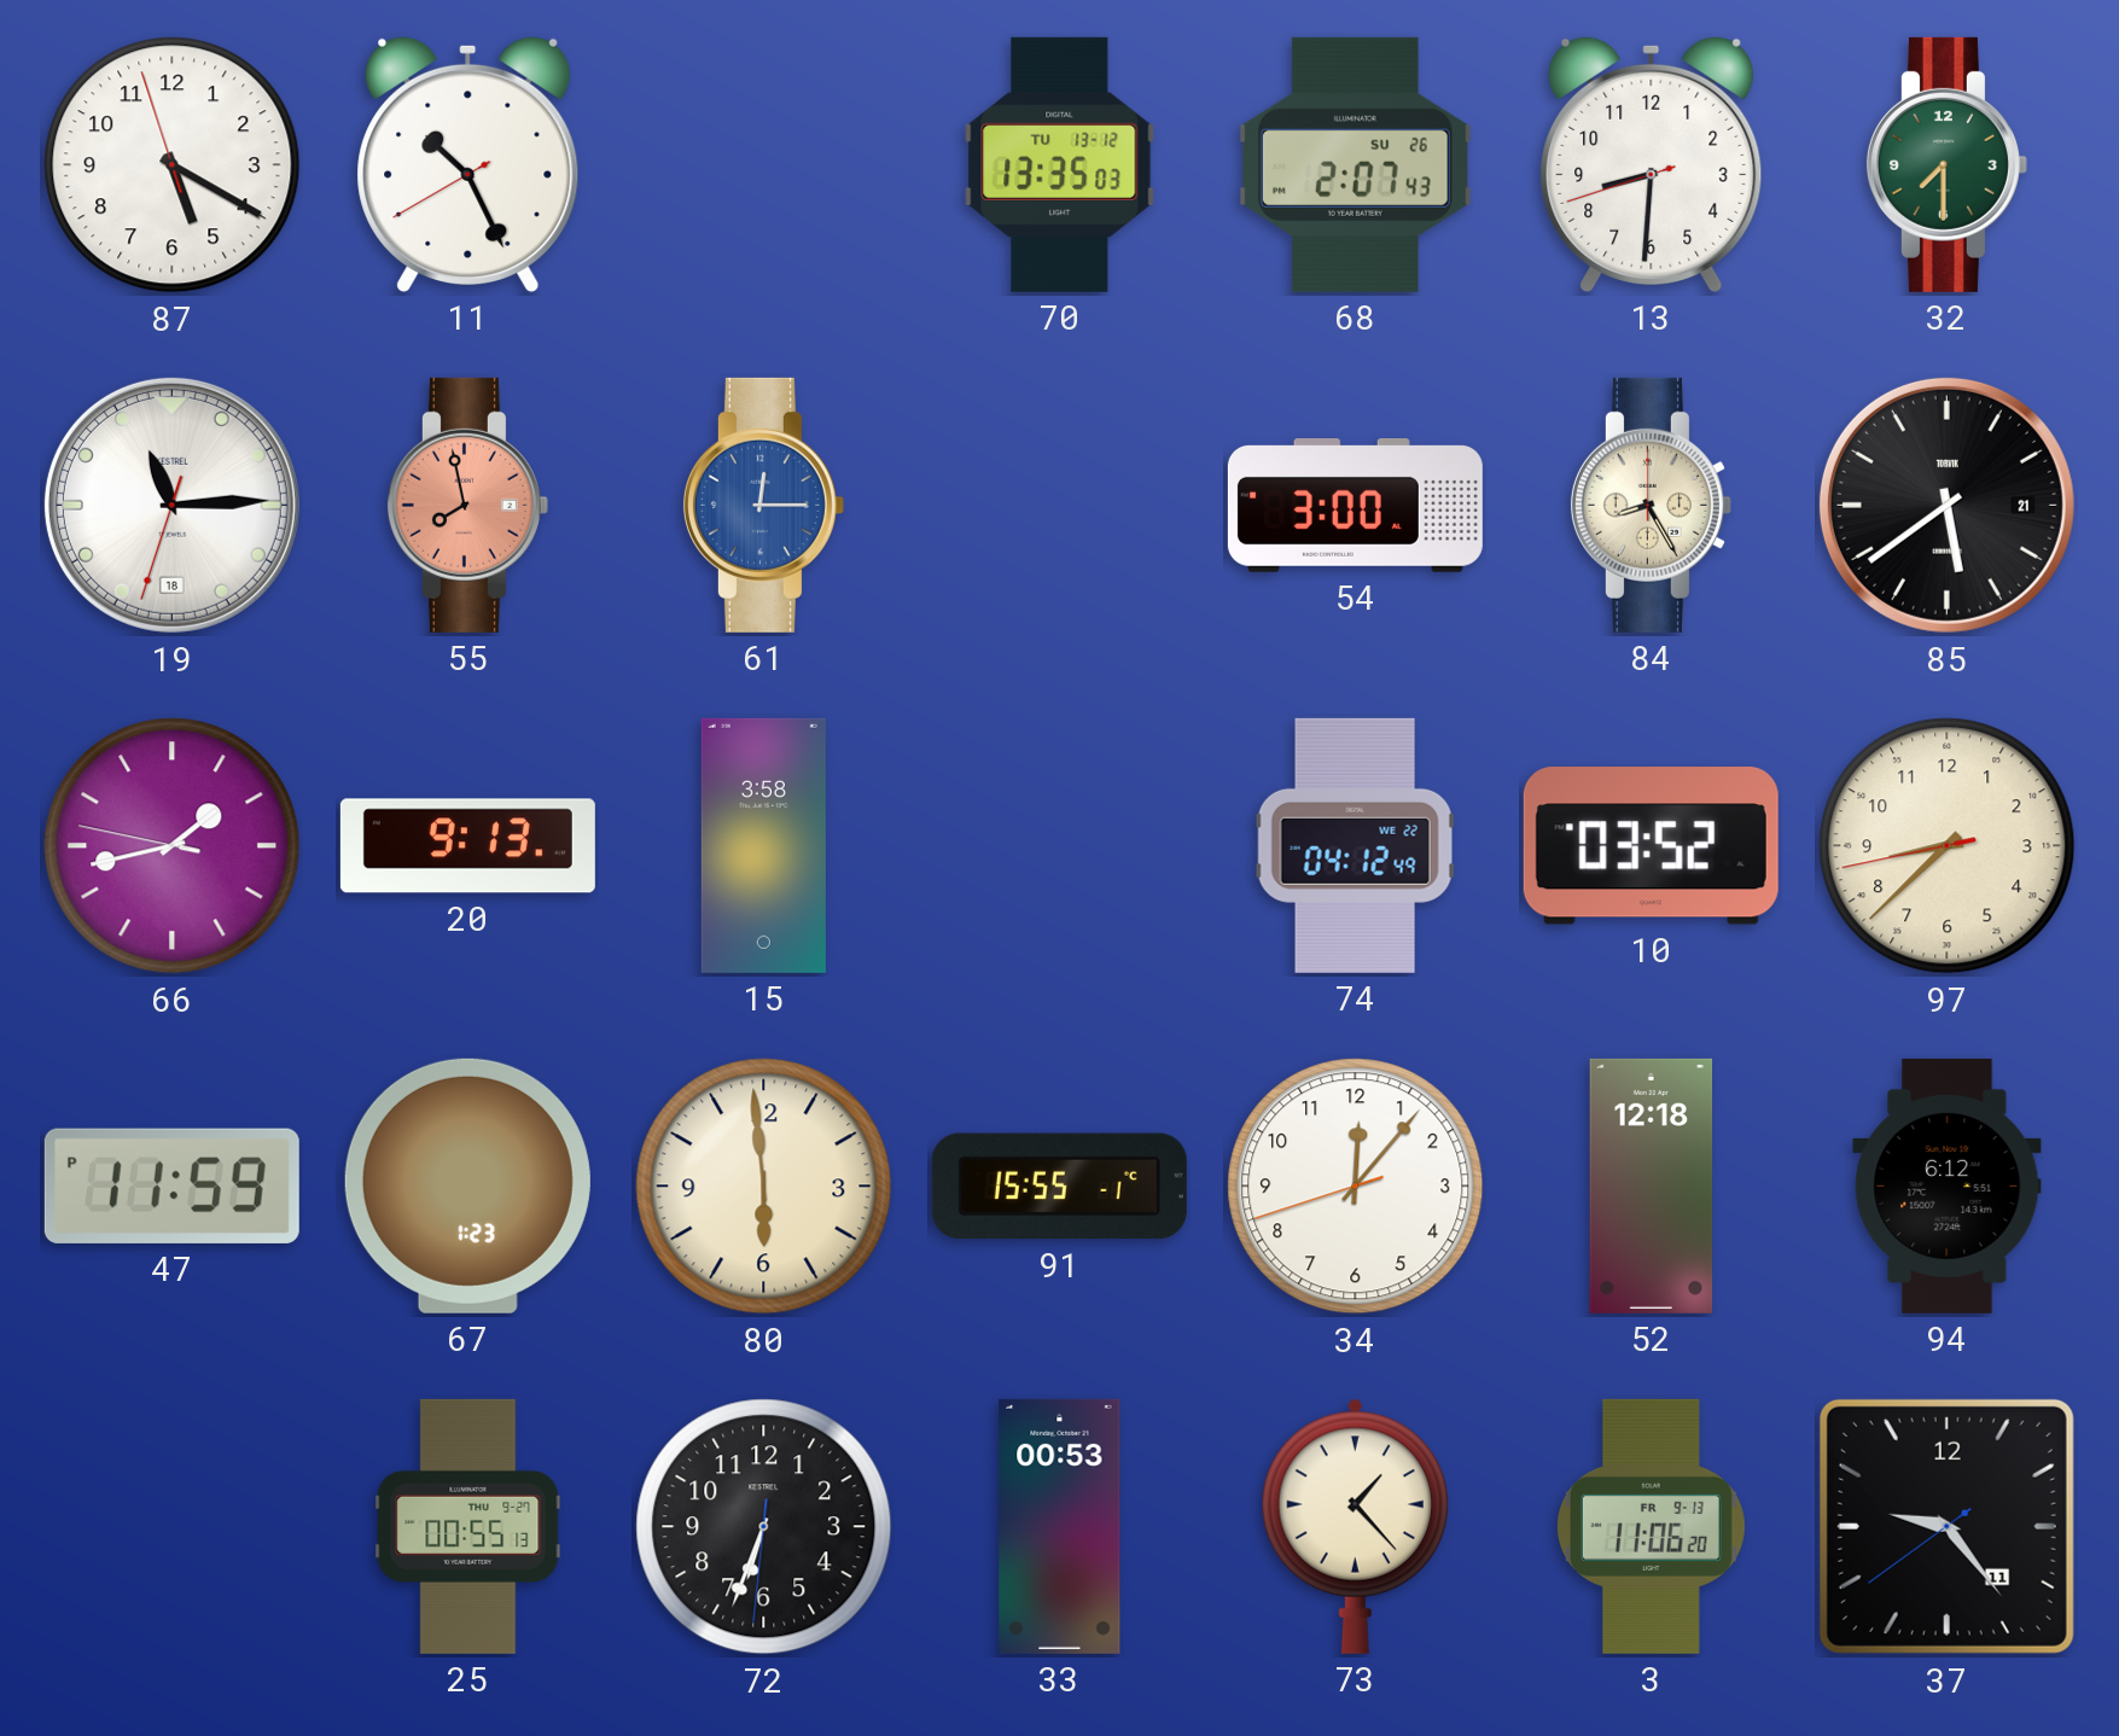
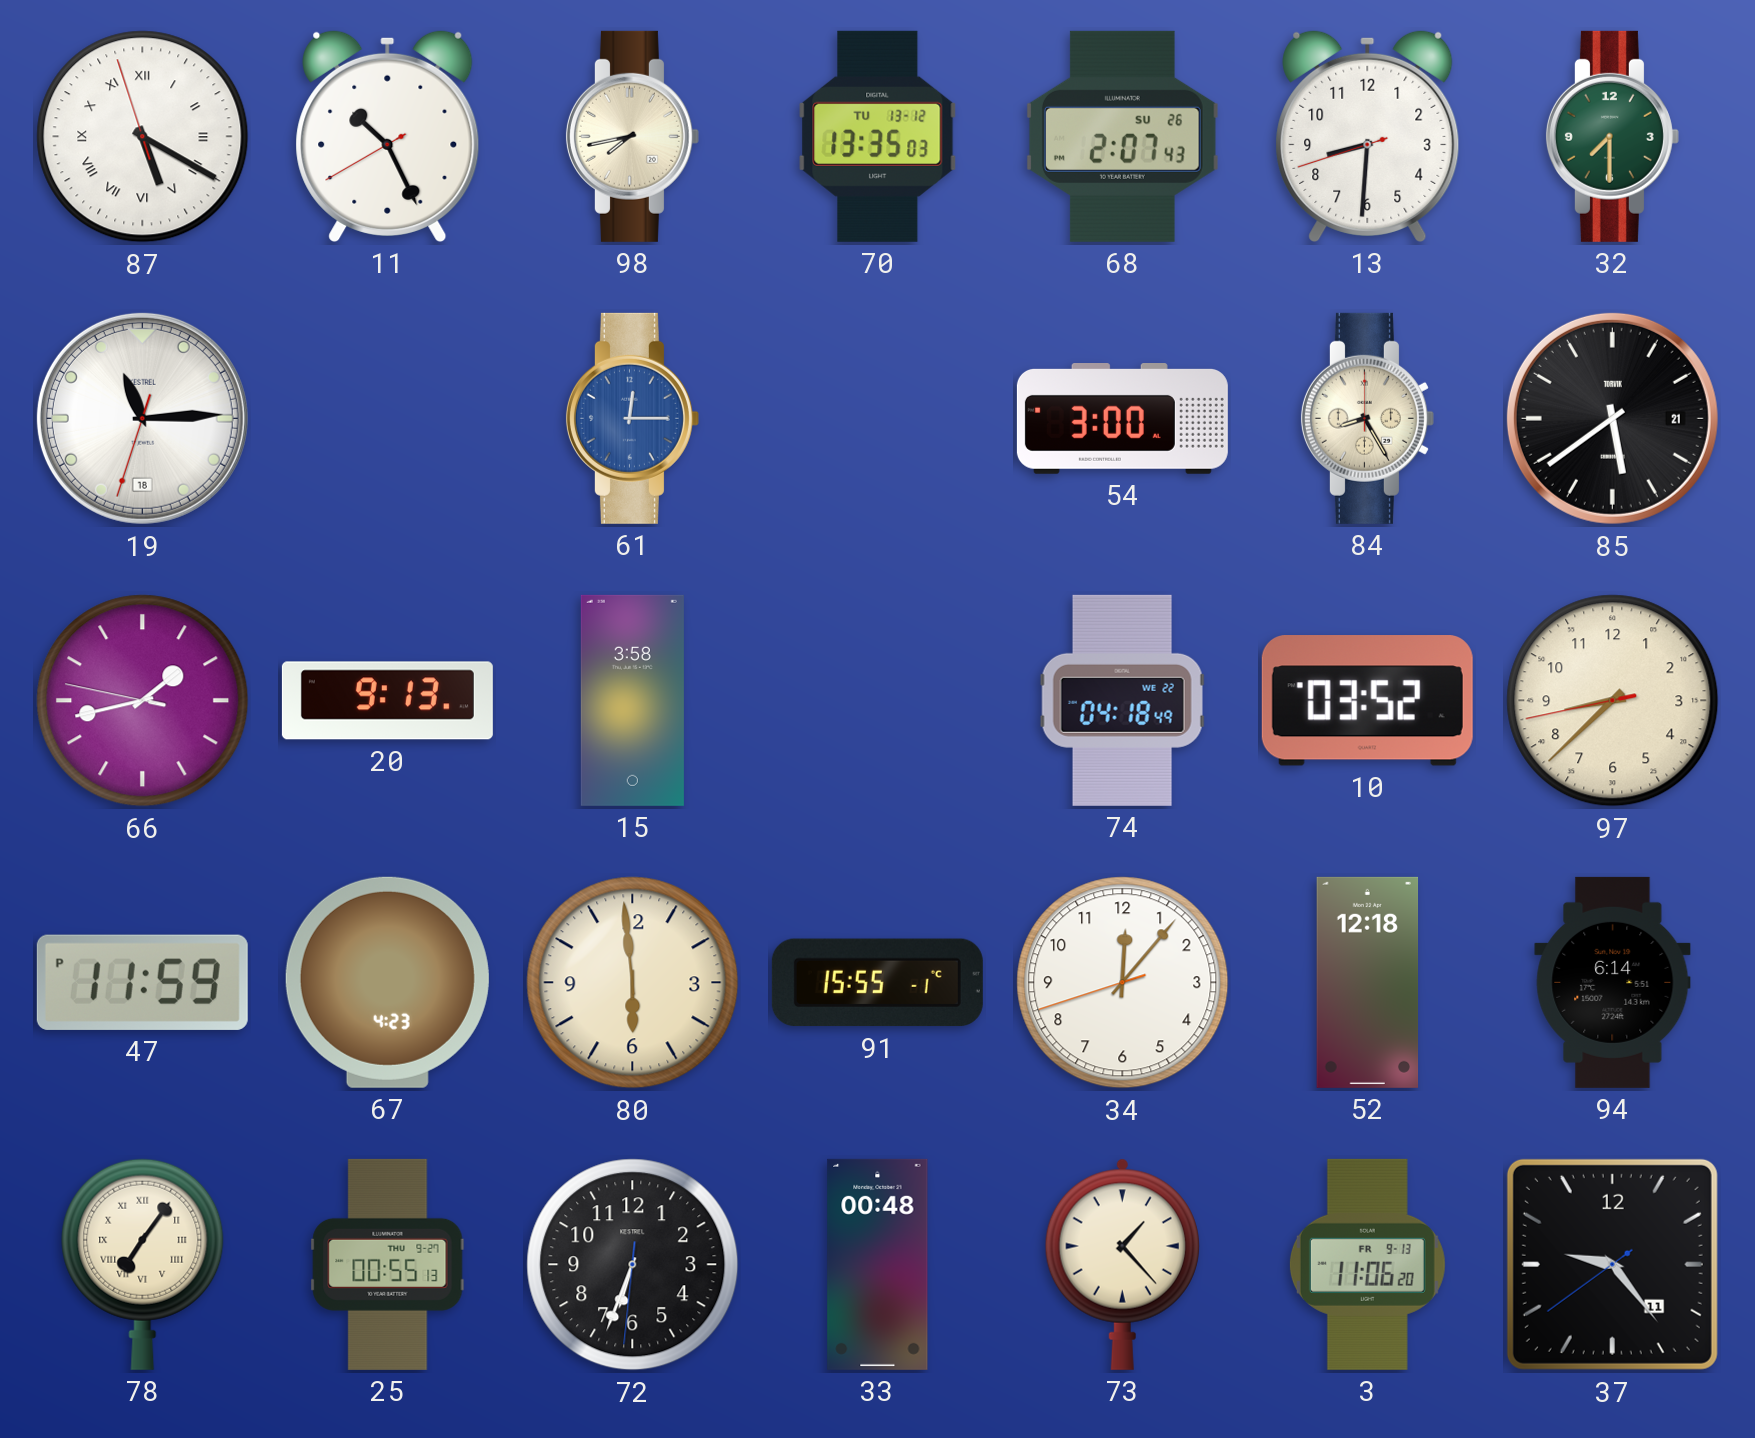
87 numerals: Arabic -> Roman
98: none -> 7:43
55: 7:58 -> none
74: 04:12 -> 04:18
67: 1:23 -> 4:23
94: 6:12 -> 6:14
78: none -> 7:06
33: 00:53 -> 00:48
